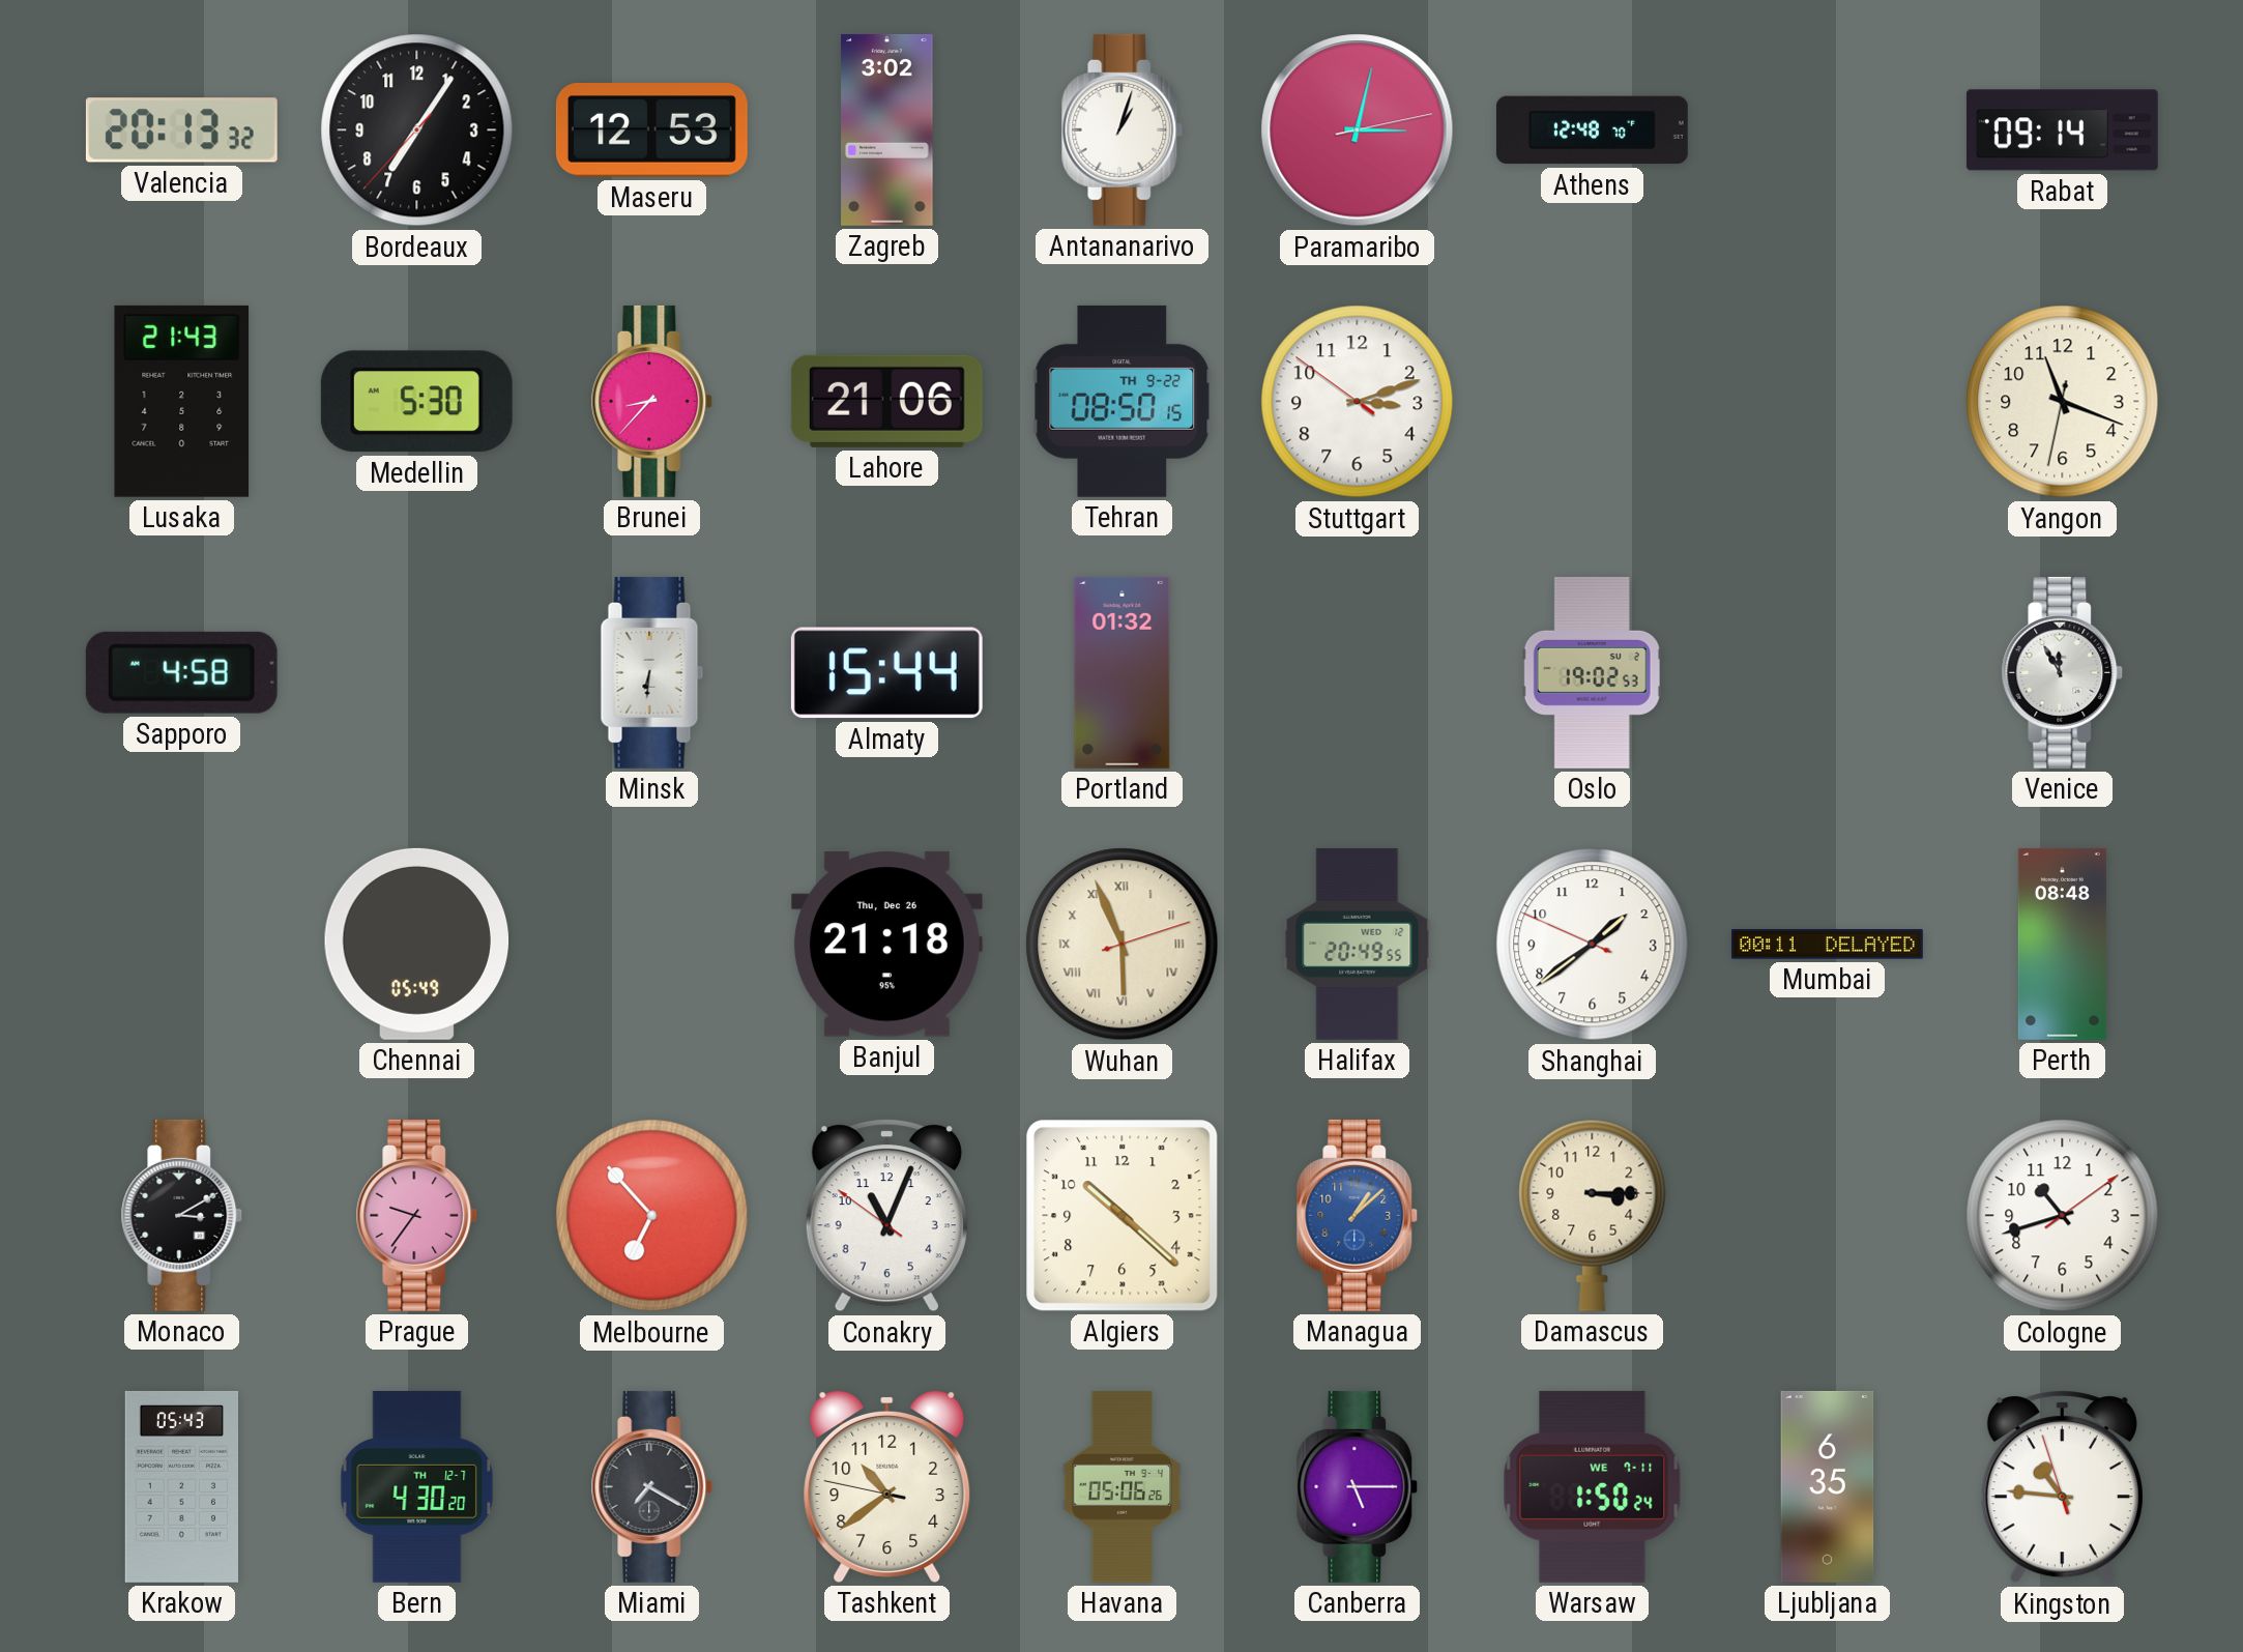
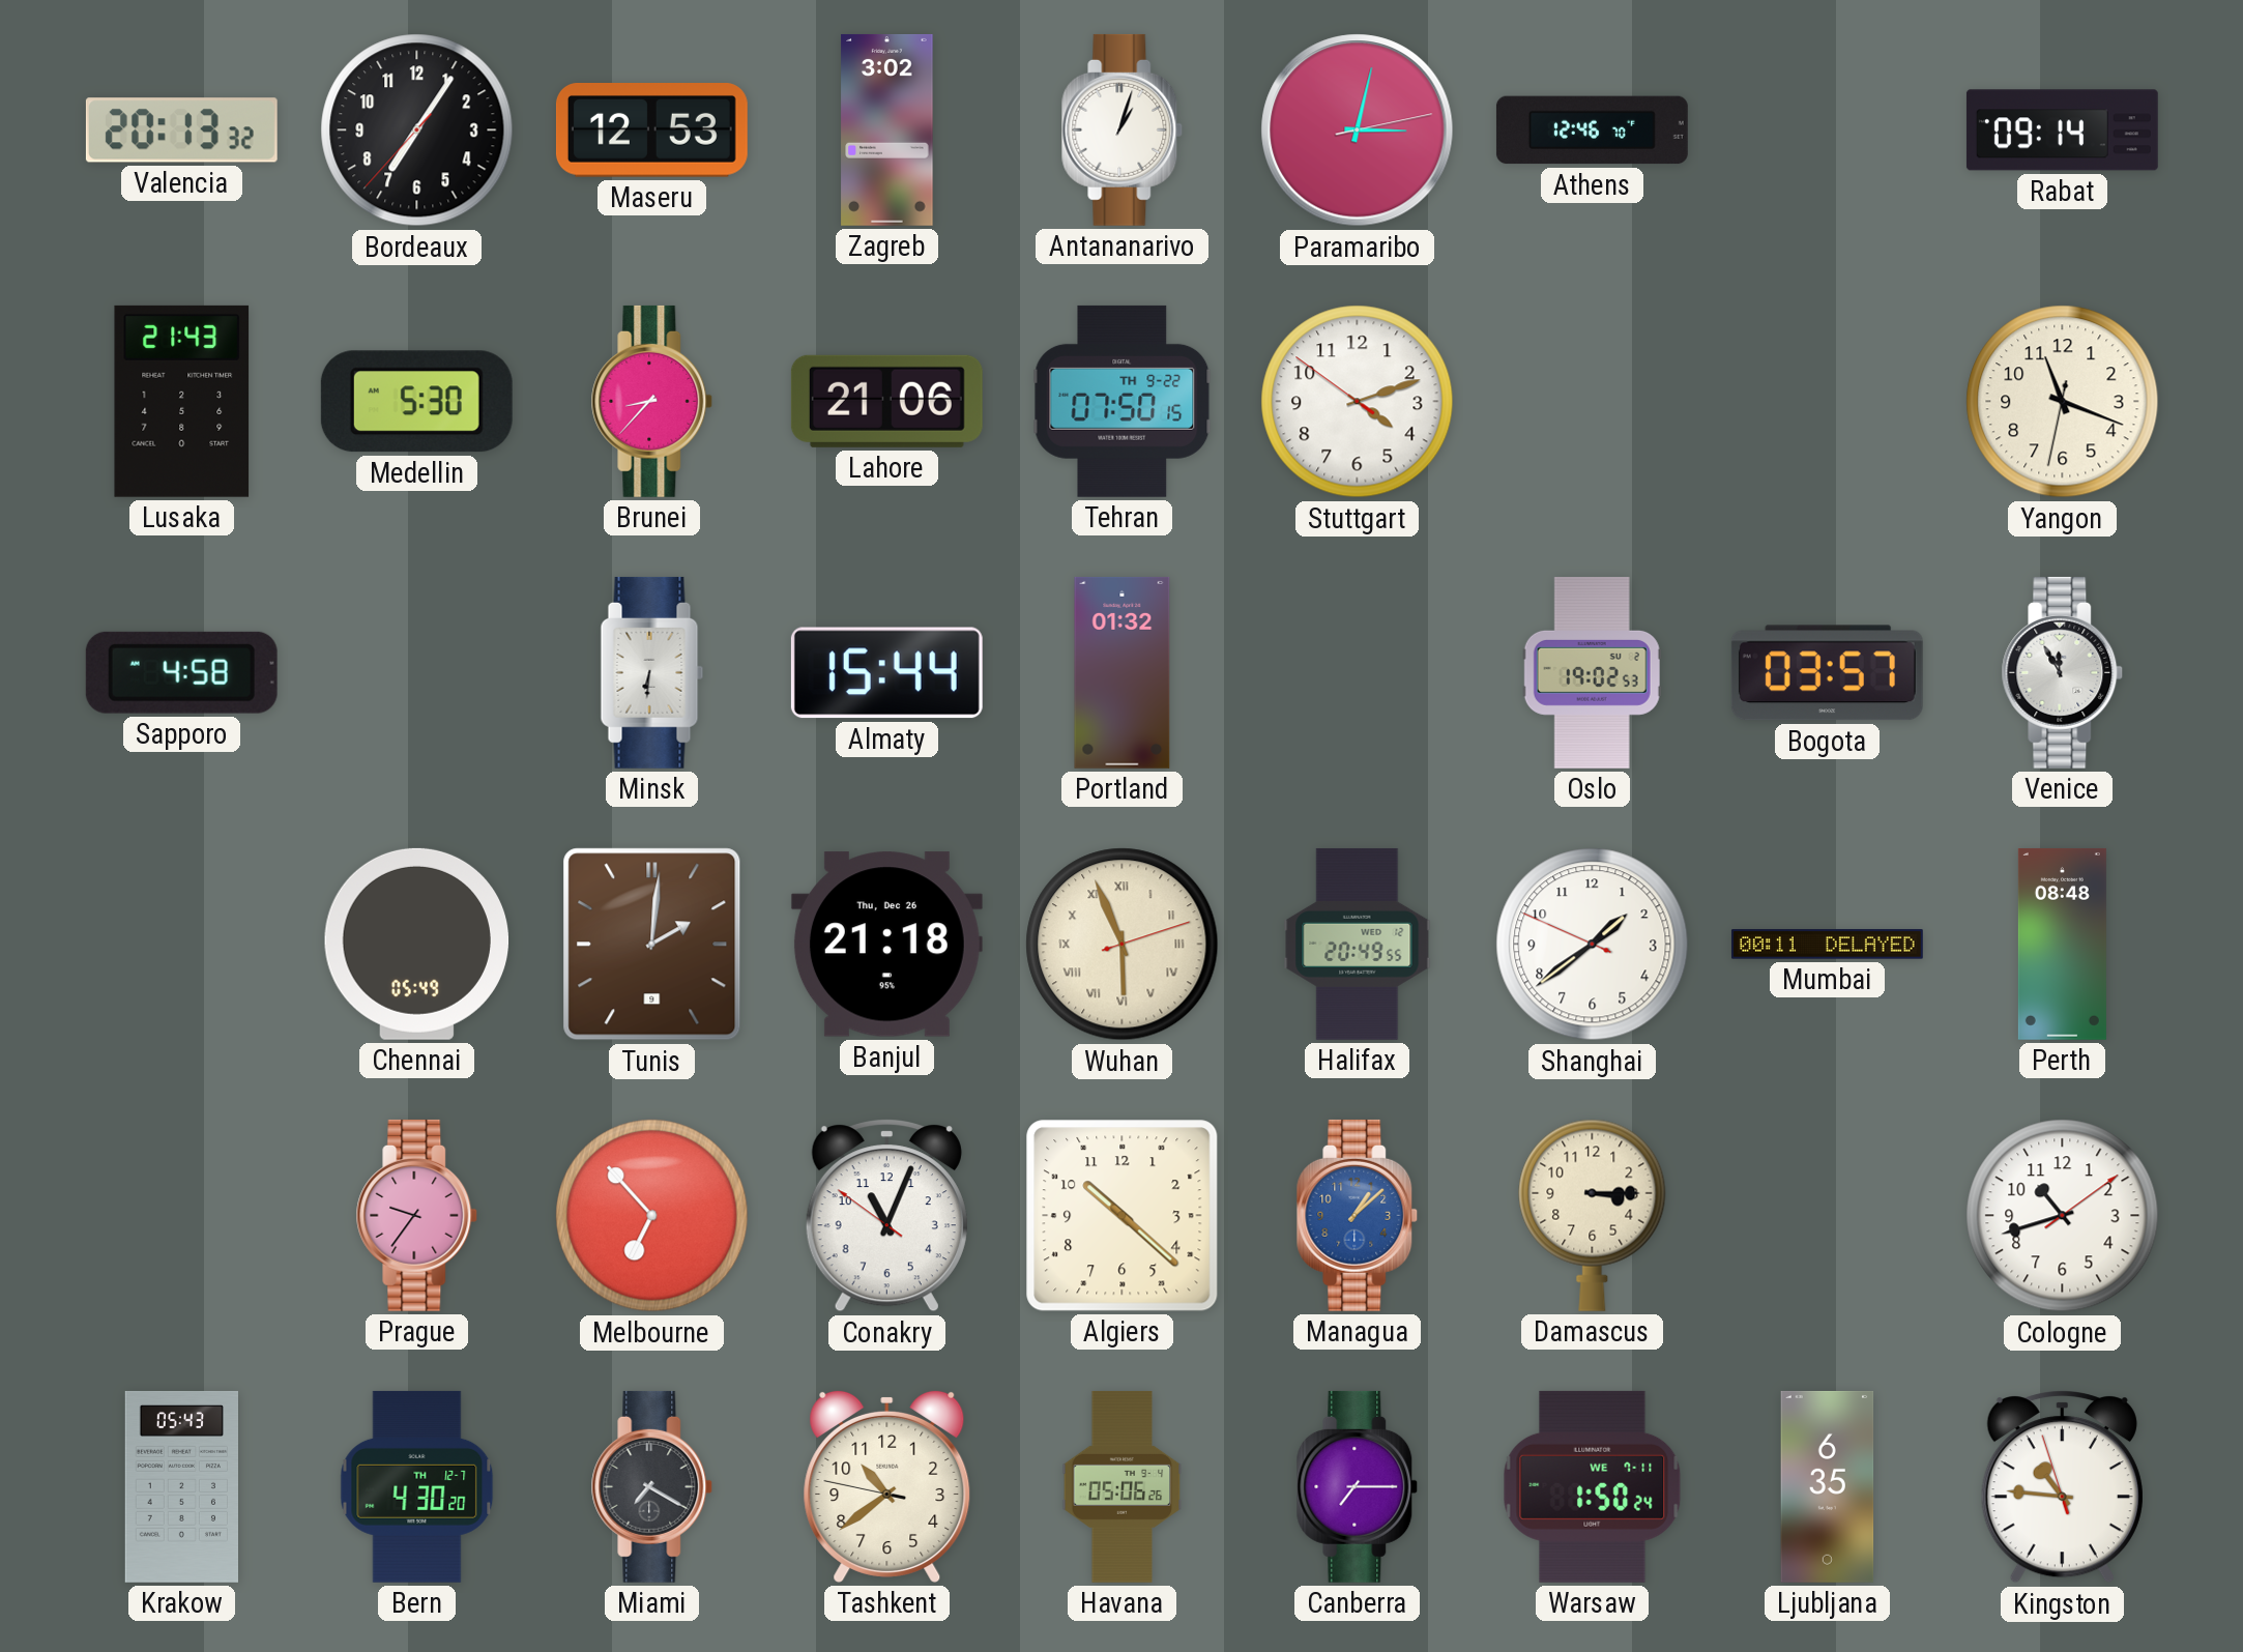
Athens: 12:48 -> 12:46
Tehran: 08:50 -> 07:50
Stuttgart: 3:11 -> 4:11
Bogota: none -> 03:57
Tunis: none -> 2:01
Monaco: 3:10 -> none
Canberra: 5:15 -> 7:15
